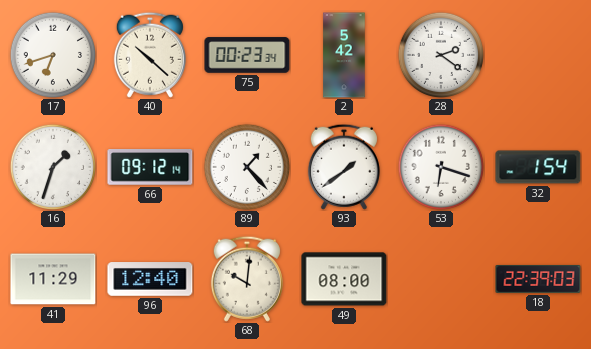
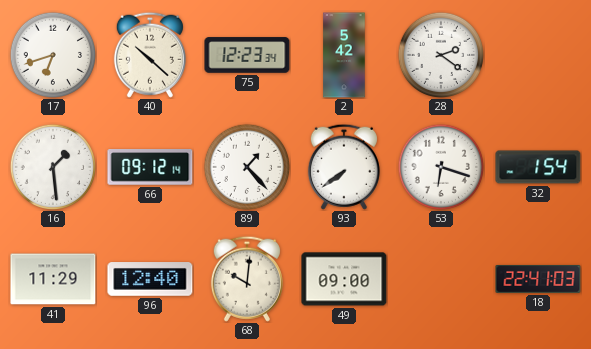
75: 00:23 -> 12:23
16: 1:33 -> 1:29
93: 1:39 -> 7:39
49: 08:00 -> 09:00
18: 22:39 -> 22:41
